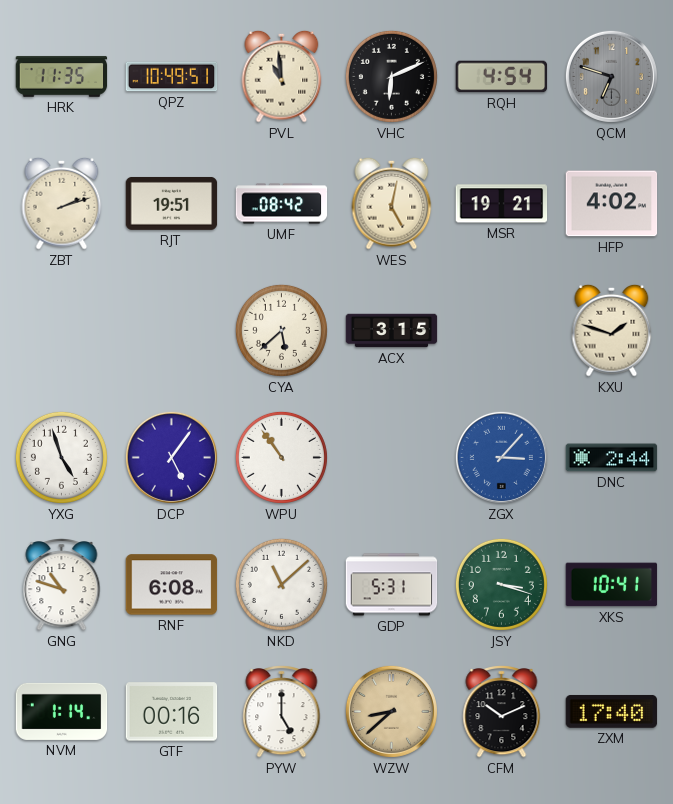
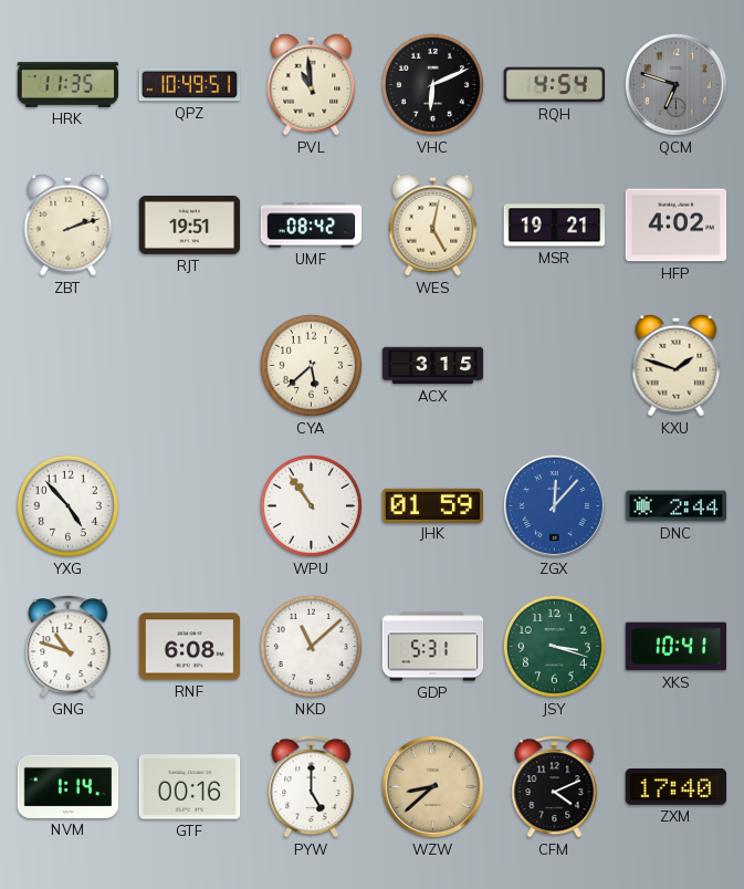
YXG: 4:57 -> 4:53
DCP: 5:06 -> none
JHK: none -> 01:59
ZGX: 3:07 -> 12:07
CFM: 10:11 -> 4:11
